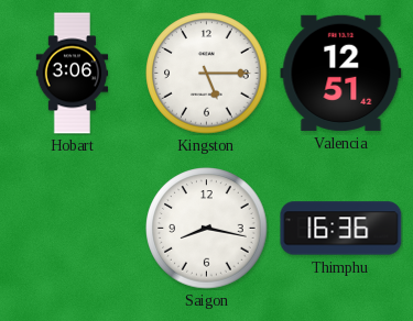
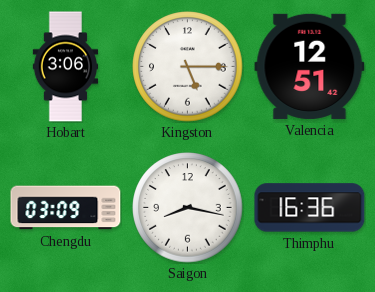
Chengdu: none -> 03:09
